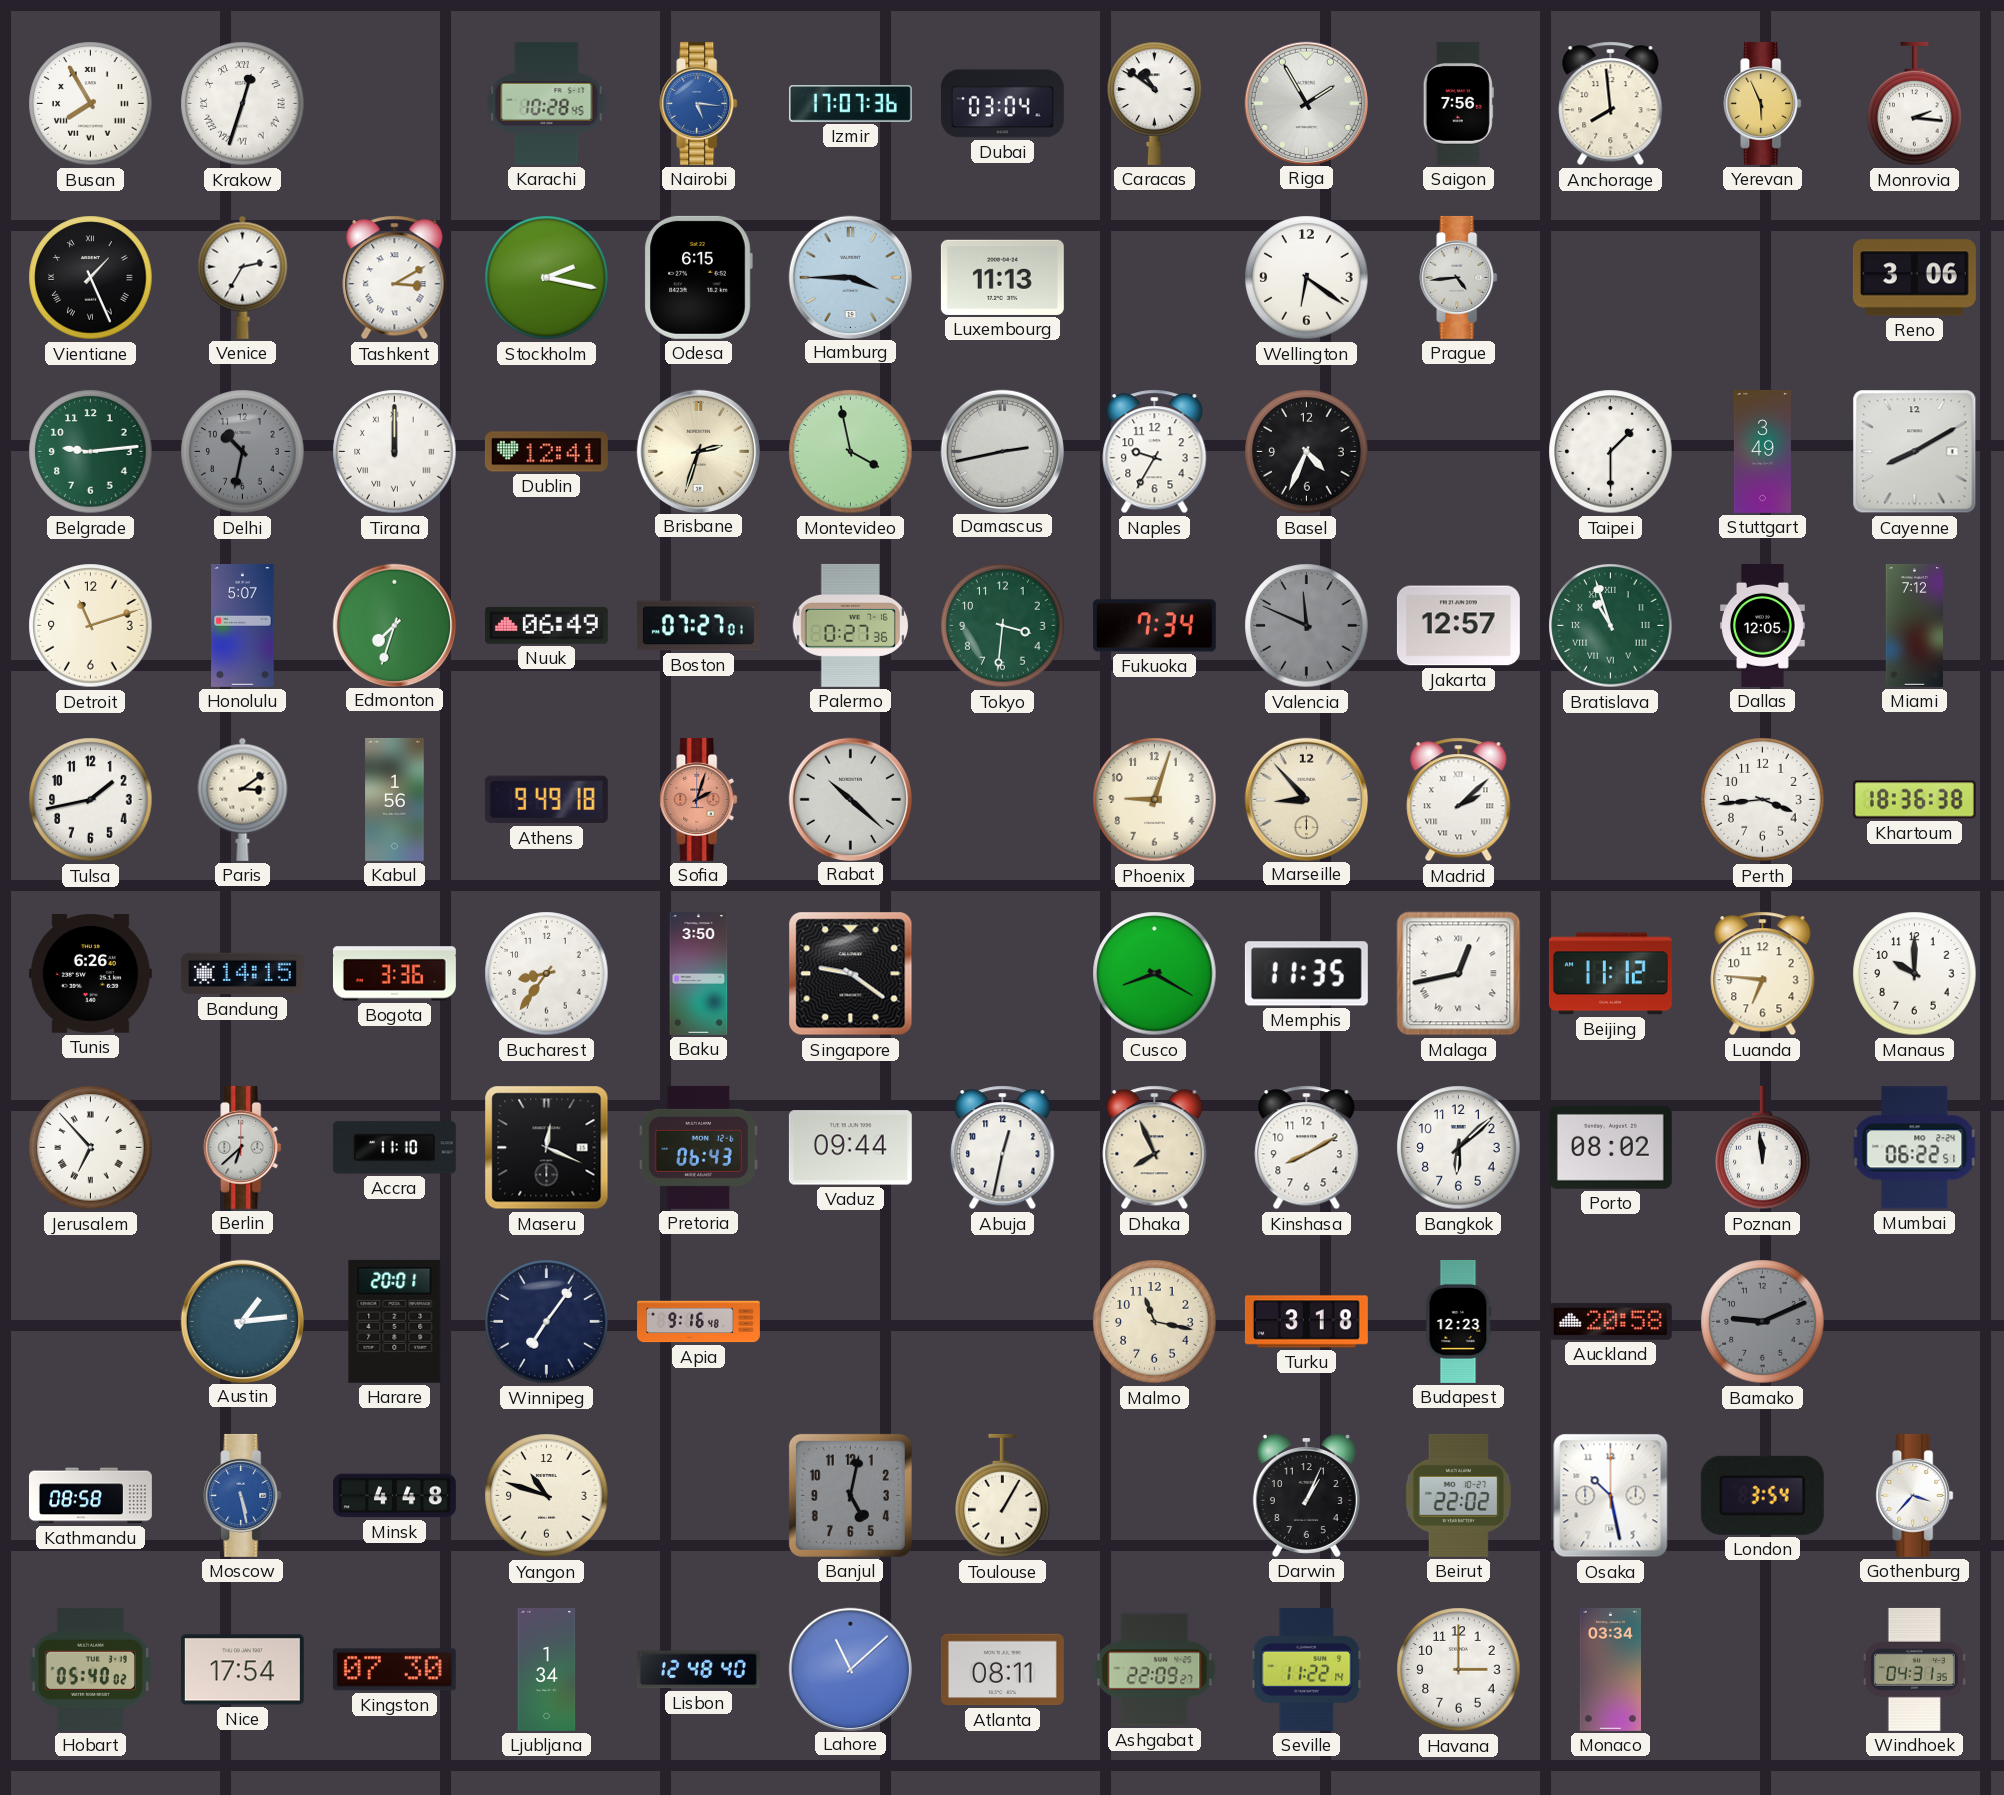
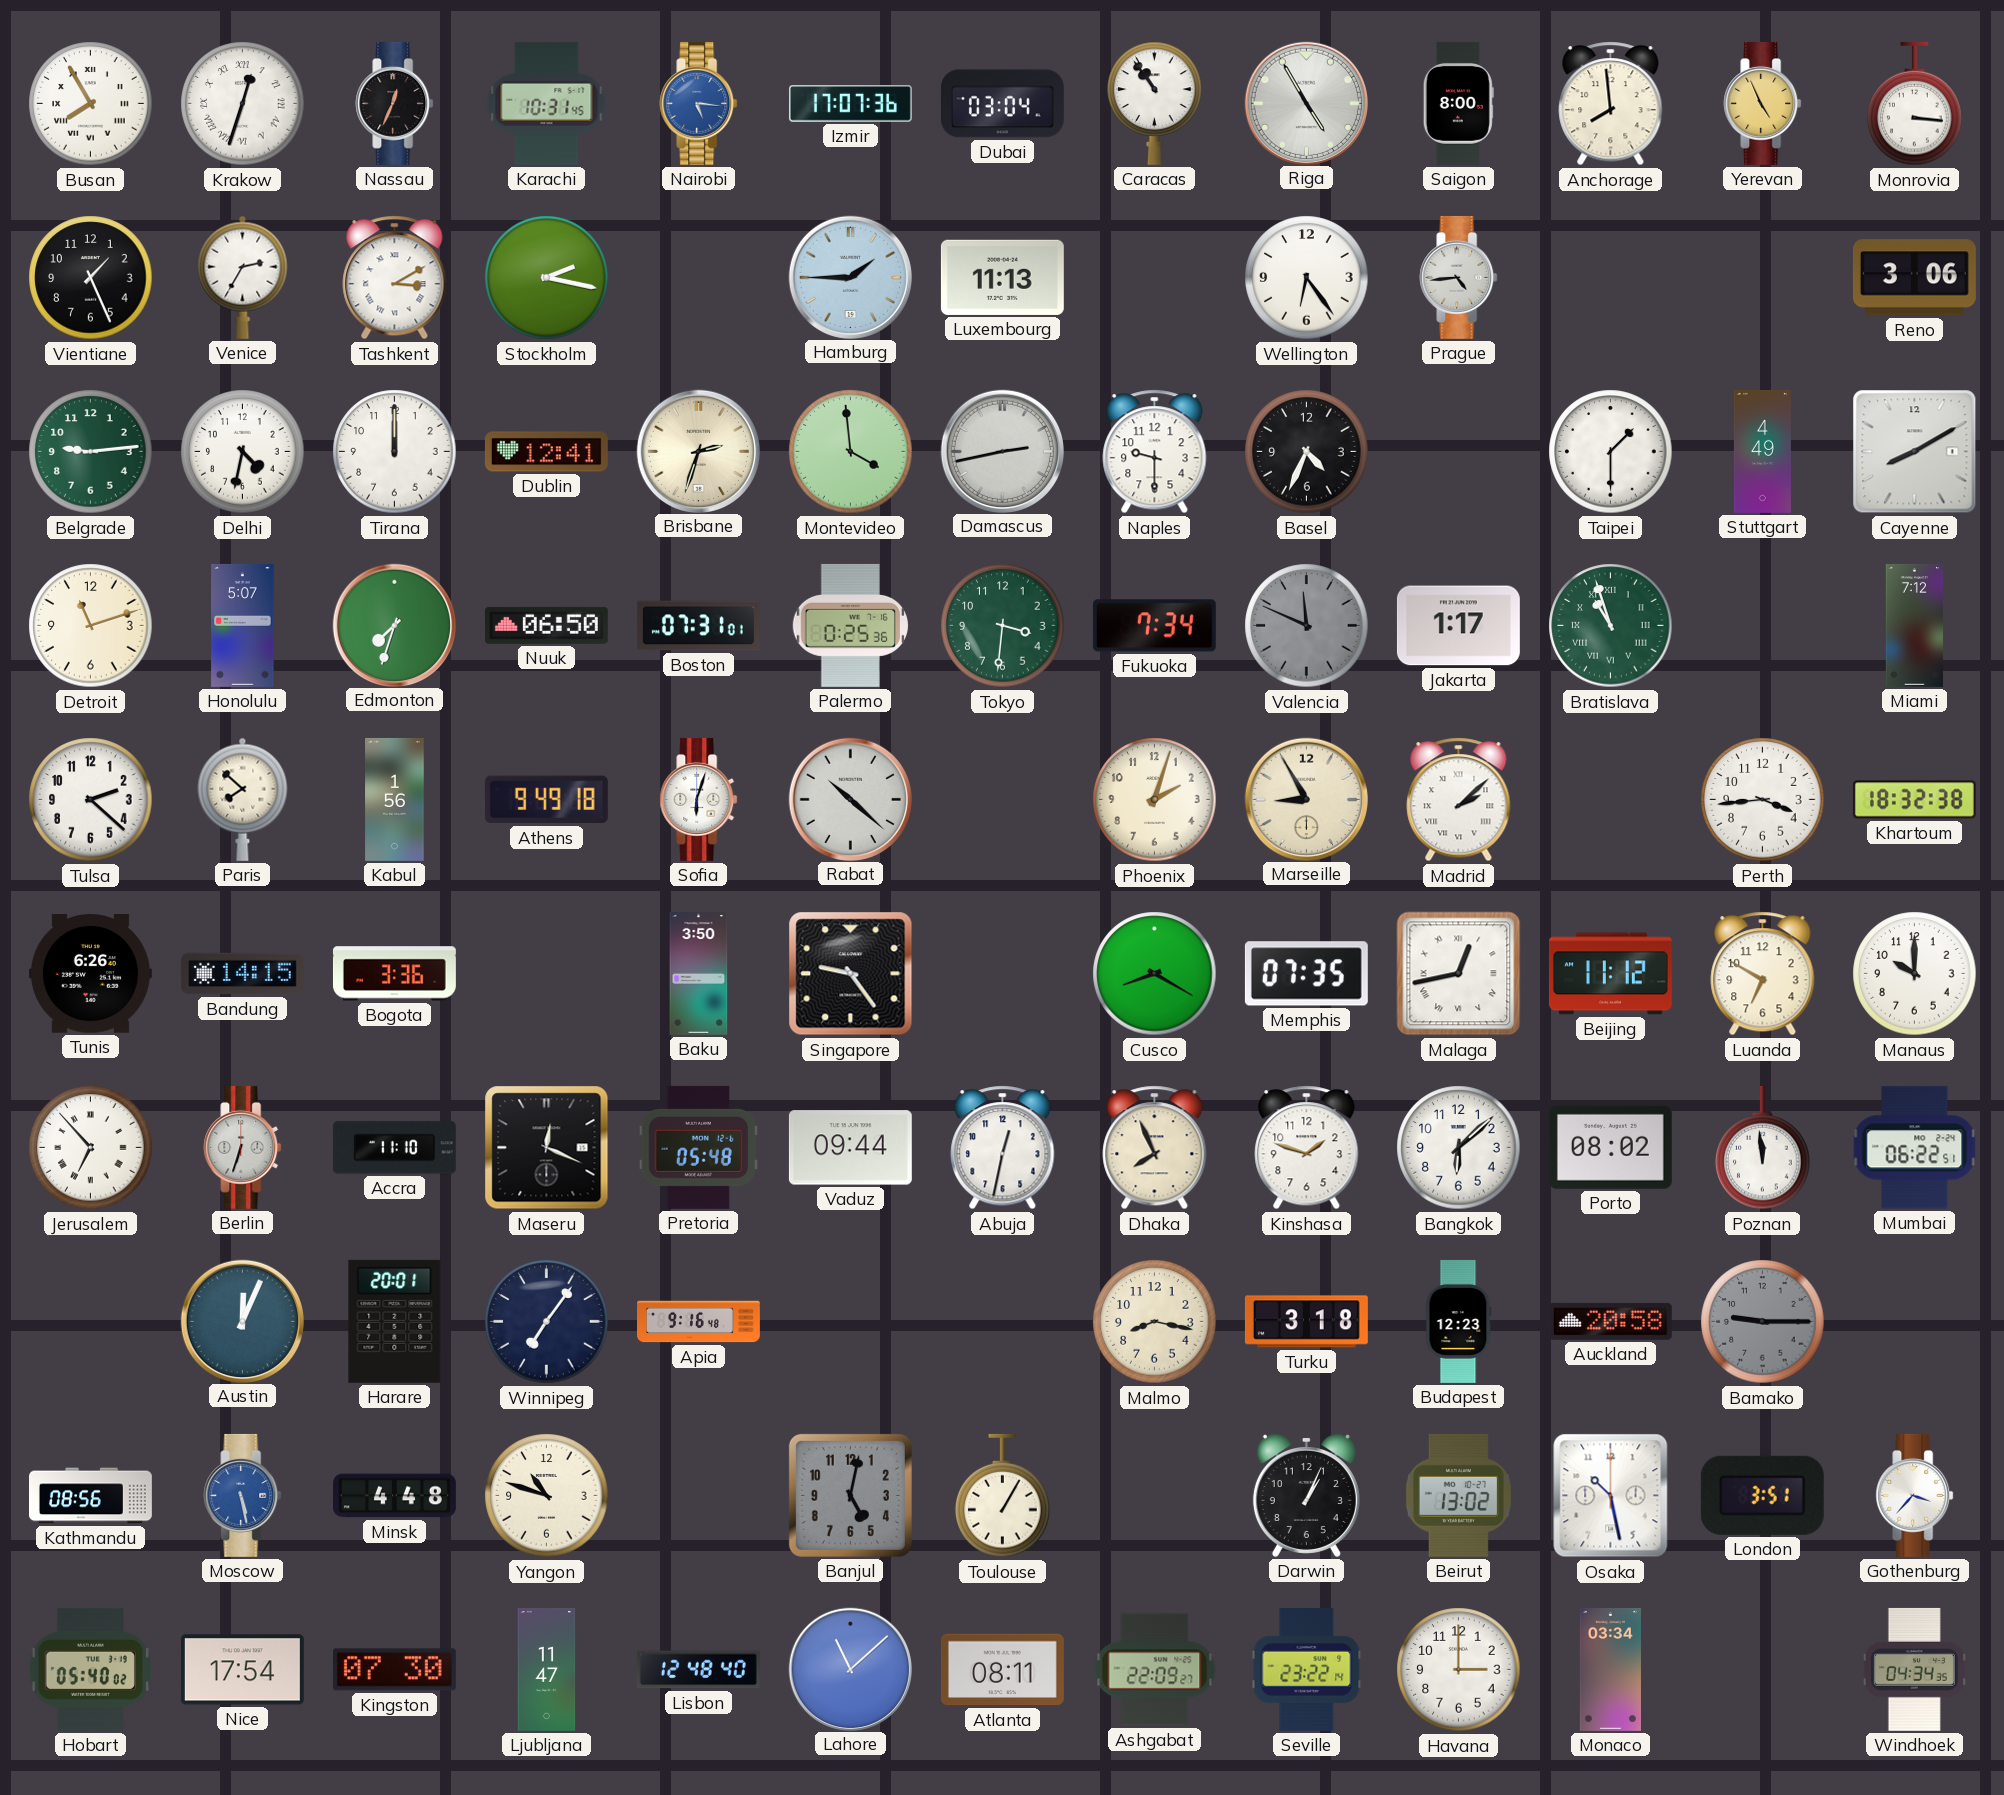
Nassau: none -> 12:34
Karachi: 10:28 -> 10:31
Caracas: 10:51 -> 10:54
Riga: 1:55 -> 4:55
Saigon: 7:56 -> 8:00
Yerevan: 5:56 -> 4:56
Monrovia: 2:16 -> 3:16
Vientiane numerals: Roman -> Arabic
Odesa: 6:15 -> none
Hamburg: 3:45 -> 1:45
Wellington: 6:21 -> 6:24
Delhi: 10:32 -> 4:32
Delhi dial: grey -> white
Tirana numerals: Roman -> Arabic
Montevideo: 3:58 -> 3:59
Naples: 9:35 -> 9:30
Stuttgart: 3:49 -> 4:49
Nuuk: 06:49 -> 06:50
Boston: 07:27 -> 07:31
Palermo: 0:27 -> 0:25
Jakarta: 12:57 -> 1:17
Dallas: 12:05 -> none
Tulsa: 1:43 -> 2:22
Paris: 3:09 -> 7:52
Sofia: 2:03 -> 6:03
Sofia dial: salmon -> white
Phoenix: 9:03 -> 2:03
Marseille: 8:53 -> 8:55
Khartoum: 18:36 -> 18:32
Bucharest: 8:36 -> none
Singapore: 9:21 -> 9:24
Memphis: 11:35 -> 07:35
Luanda: 6:46 -> 6:50
Berlin: 6:38 -> 6:33
Pretoria: 06:43 -> 05:48
Kinshasa: 8:10 -> 1:48
Austin: 1:14 -> 12:04
Malmo: 11:17 -> 8:17
Bamako: 9:11 -> 9:15
Kathmandu: 08:58 -> 08:56
Beirut: 22:02 -> 13:02
London: 3:54 -> 3:51
Ljubljana: 1:34 -> 11:47
Seville: 11:22 -> 23:22
Windhoek: 04:31 -> 04:34
